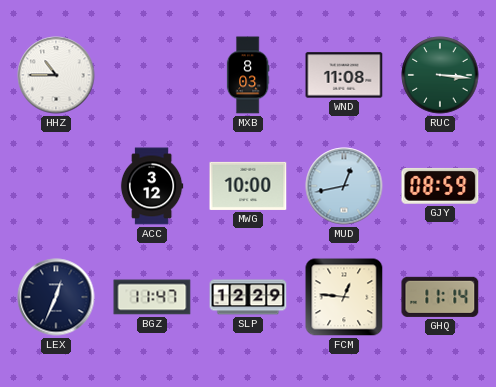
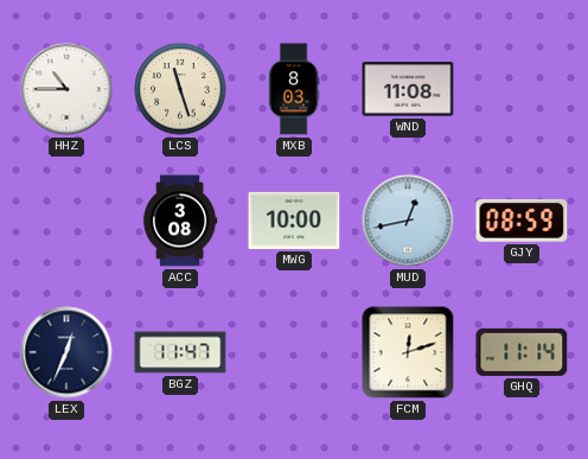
LCS: none -> 11:27
RUC: 3:16 -> none
ACC: 3:12 -> 3:08
SLP: 12:29 -> none
FCM: 12:46 -> 12:12
